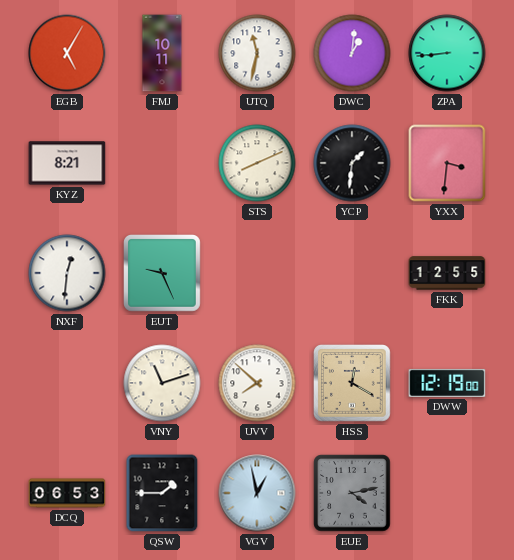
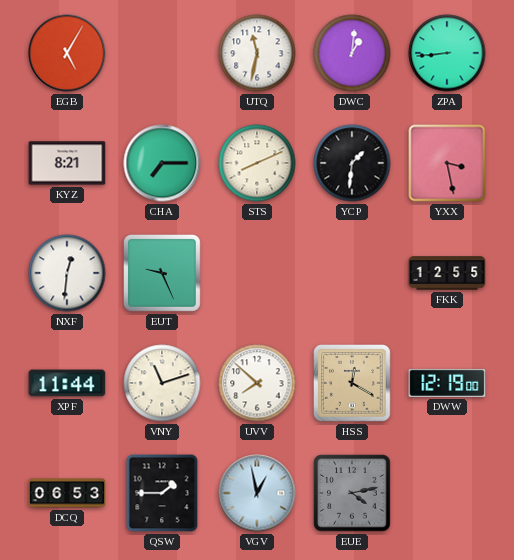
FMJ: 10:11 -> none
CHA: none -> 7:15
YXX: 3:31 -> 3:28
XPF: none -> 11:44
